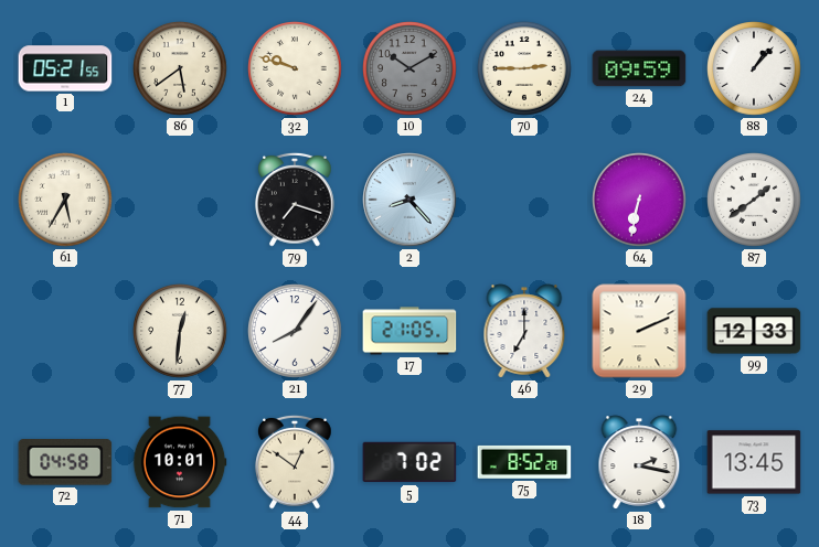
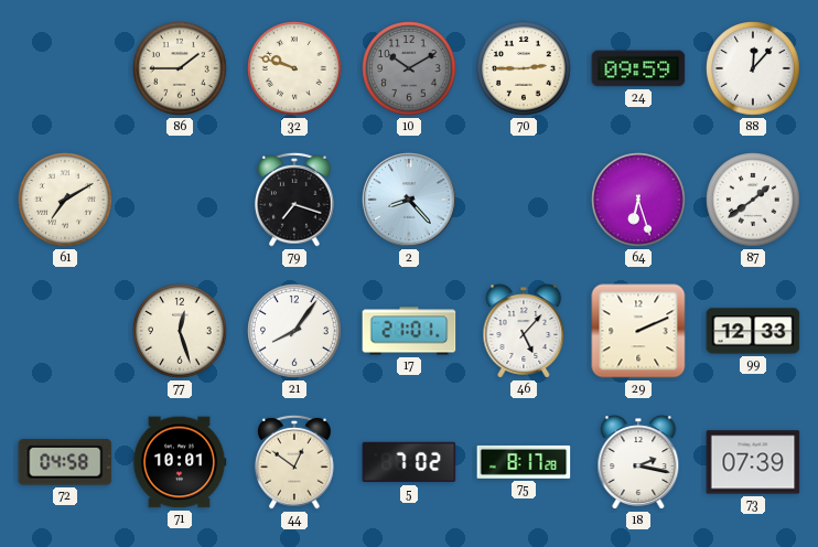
1: 05:21 -> none
86: 5:39 -> 1:45
88: 1:07 -> 12:07
61: 5:35 -> 7:10
64: 6:32 -> 6:27
77: 12:31 -> 12:27
17: 21:05 -> 21:01
46: 7:00 -> 5:07
75: 8:52 -> 8:17
73: 13:45 -> 07:39
